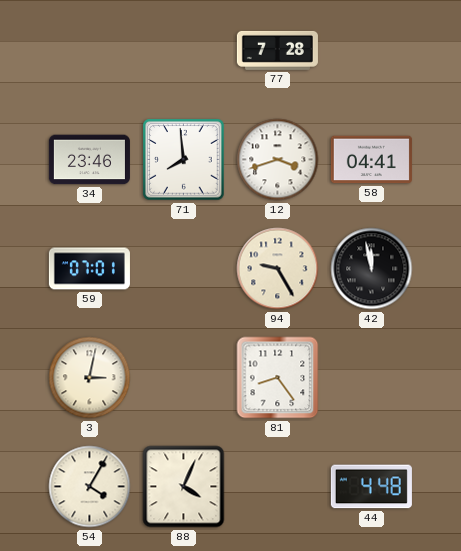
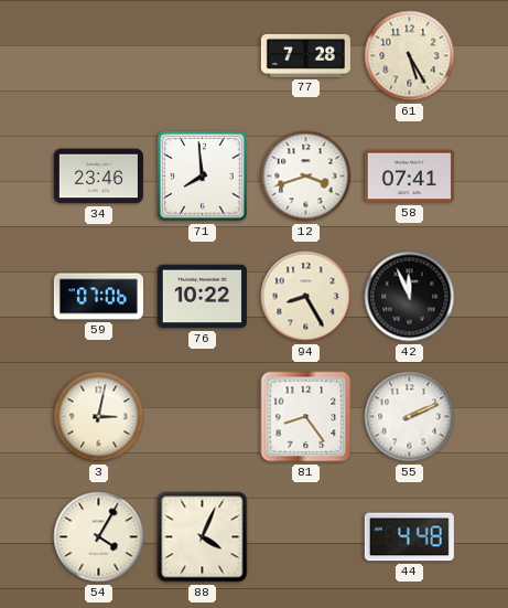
61: none -> 5:25
58: 04:41 -> 07:41
59: 07:01 -> 07:06
76: none -> 10:22
94: 9:25 -> 8:25
42: 11:58 -> 11:56
55: none -> 2:11
